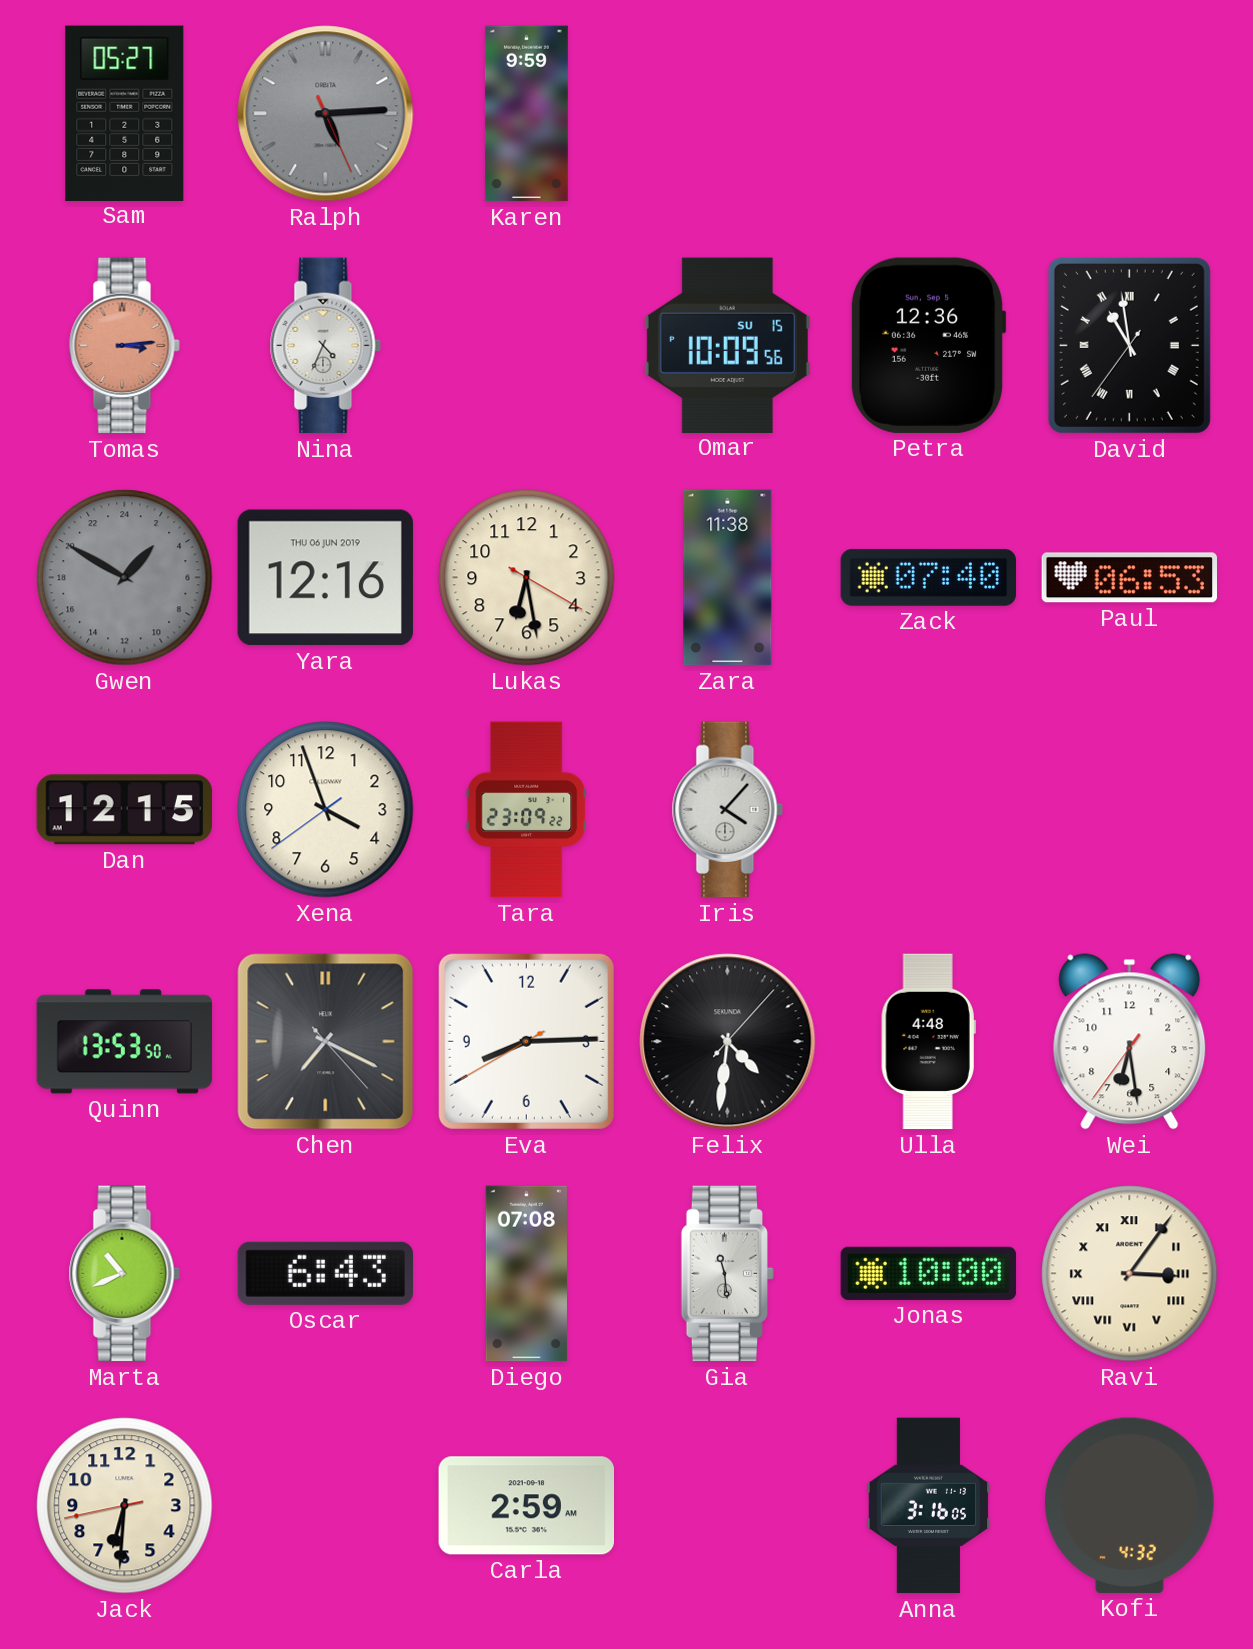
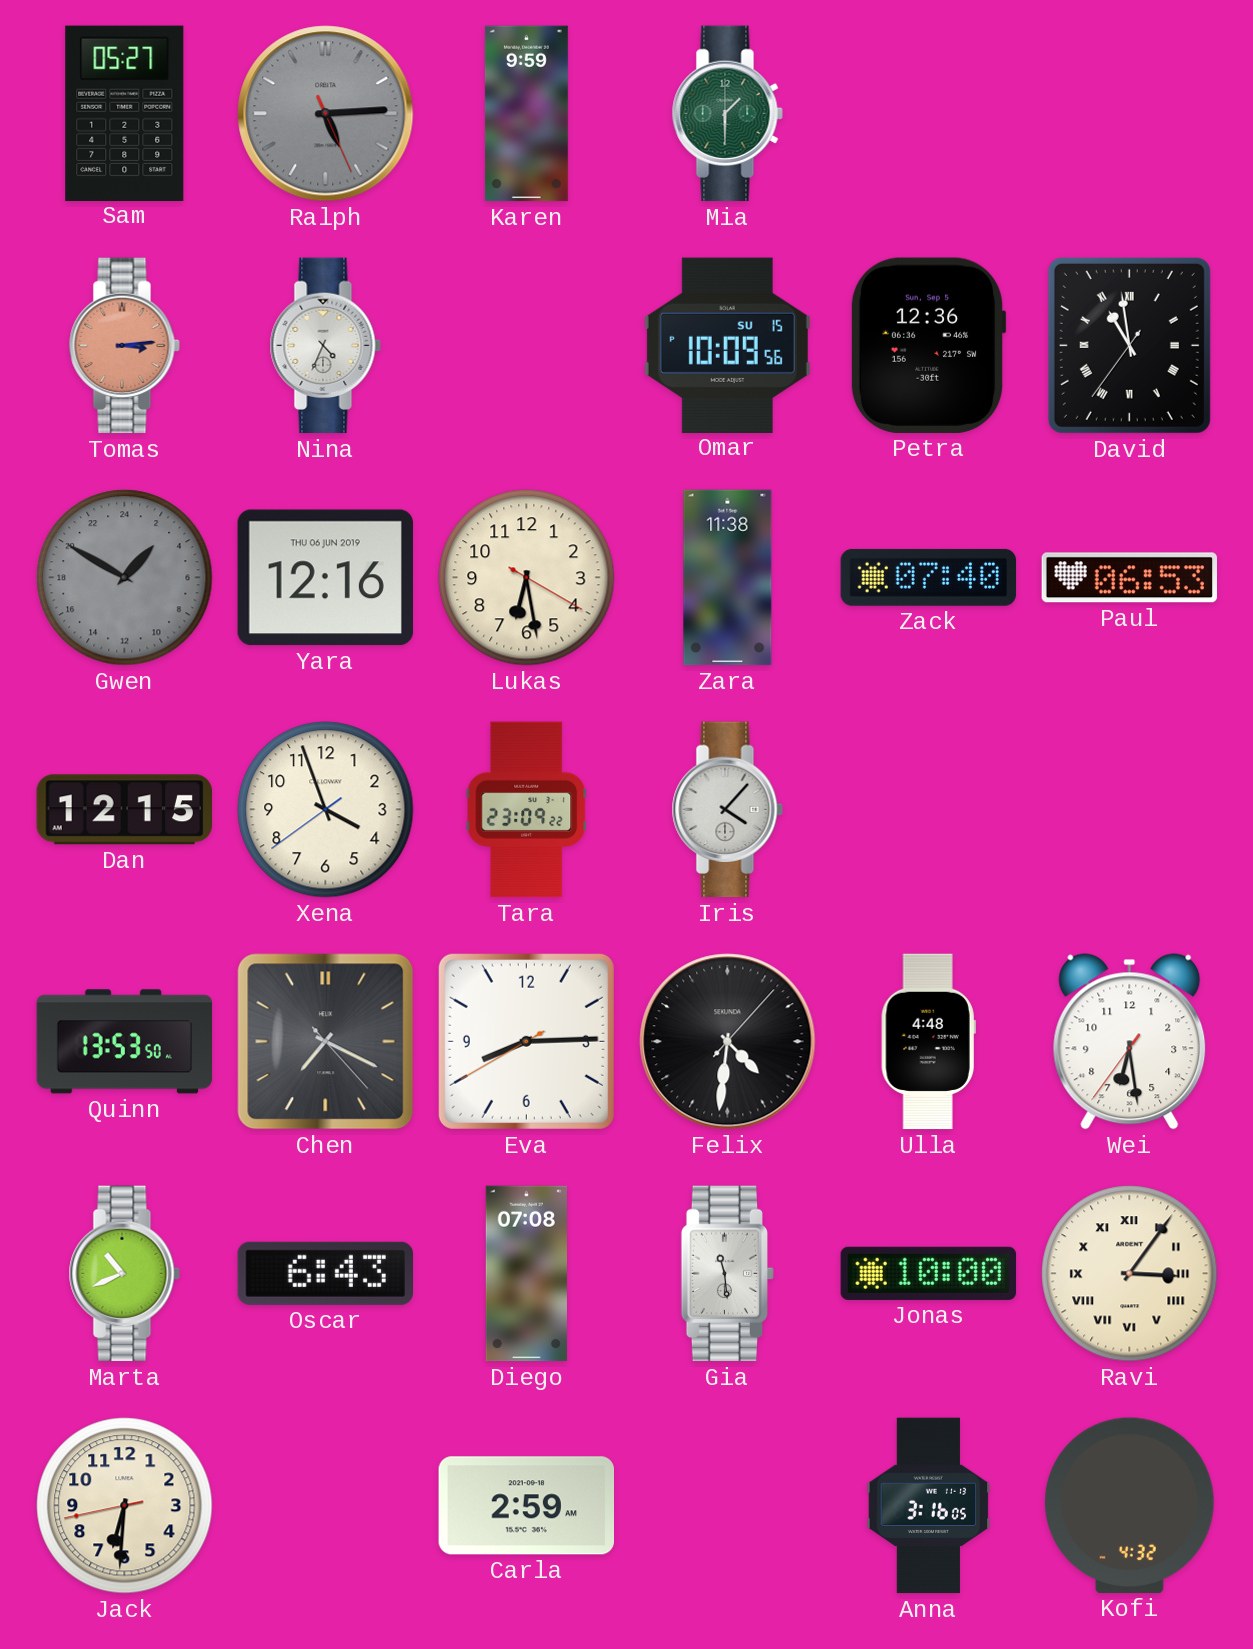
Mia: none -> 1:30
